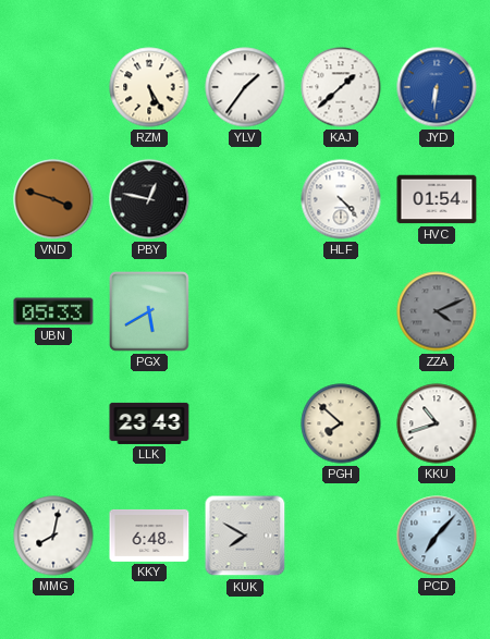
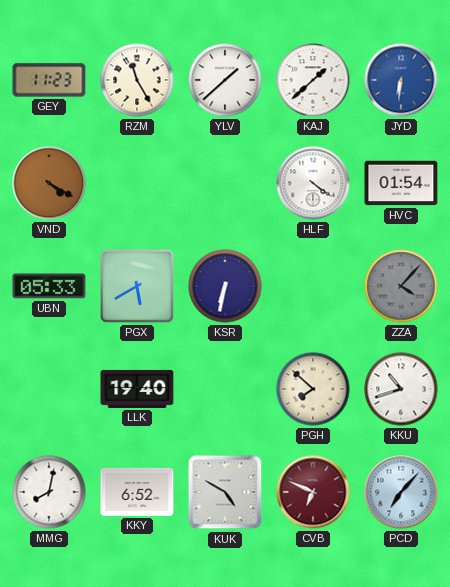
GEY: none -> 11:23
RZM: 5:25 -> 11:25
YLV: 1:36 -> 1:38
VND: 3:48 -> 4:20
PBY: 12:47 -> none
HLF: 4:23 -> 4:21
KSR: none -> 6:32
ZZA: 4:11 -> 4:07
LLK: 23:43 -> 19:40
KKY: 6:48 -> 6:52
KUK: 7:50 -> 4:50
CVB: none -> 6:49
